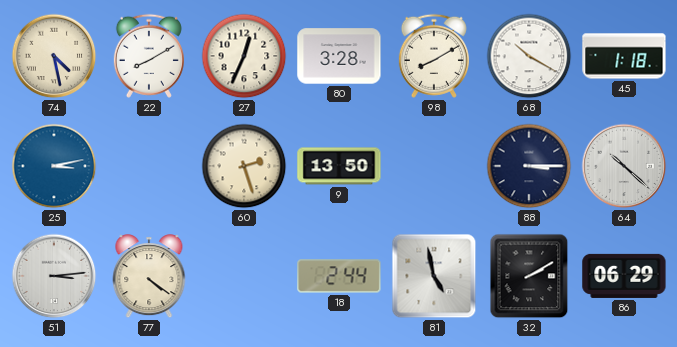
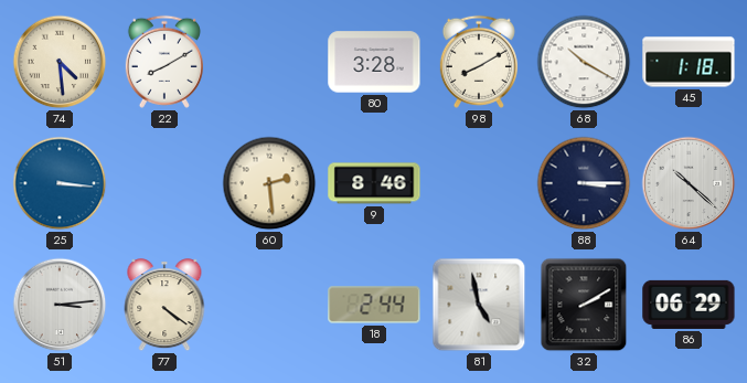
74: 4:28 -> 4:29
27: 12:34 -> none
25: 3:13 -> 3:16
60: 2:27 -> 2:29
9: 13:50 -> 8:46
